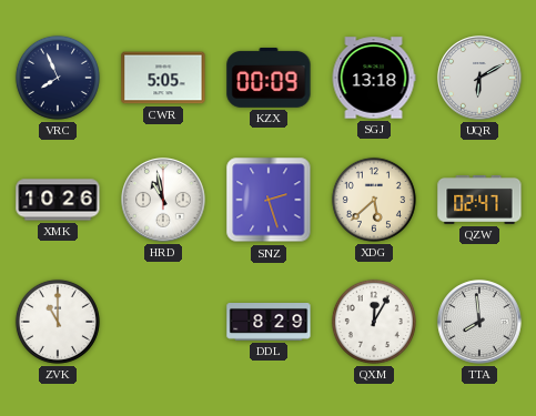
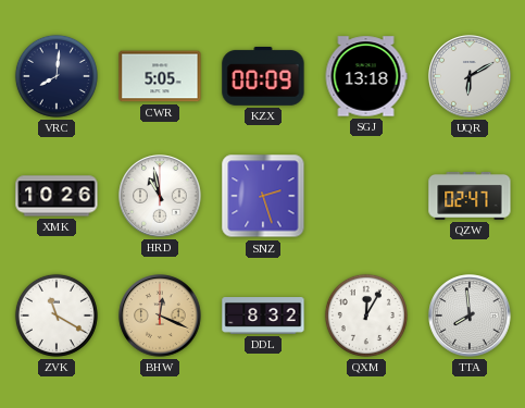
VRC: 7:56 -> 8:01
XDG: 5:38 -> none
ZVK: 11:00 -> 11:20
BHW: none -> 12:19
DDL: 8:29 -> 8:32
